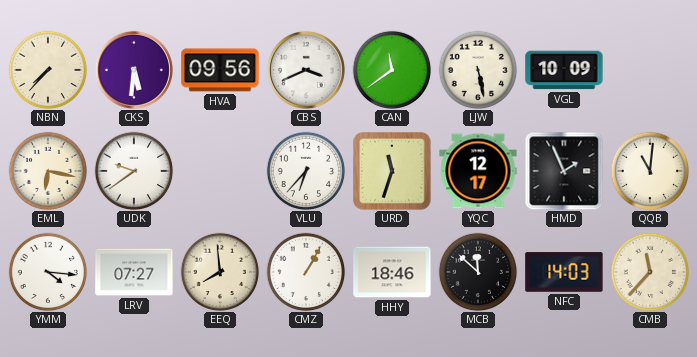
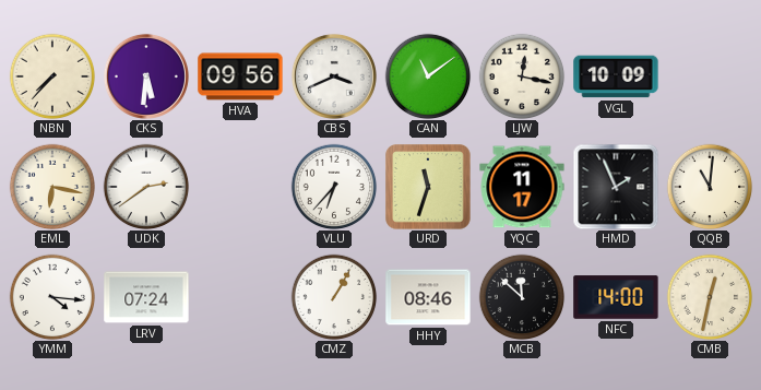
CAN: 11:39 -> 11:09
LJW: 5:28 -> 12:17
UDK: 9:39 -> 2:39
YQC: 12:17 -> 11:17
LRV: 07:27 -> 07:24
EEQ: 7:59 -> none
HHY: 18:46 -> 08:46
NFC: 14:03 -> 14:00
CMB: 11:37 -> 12:32
